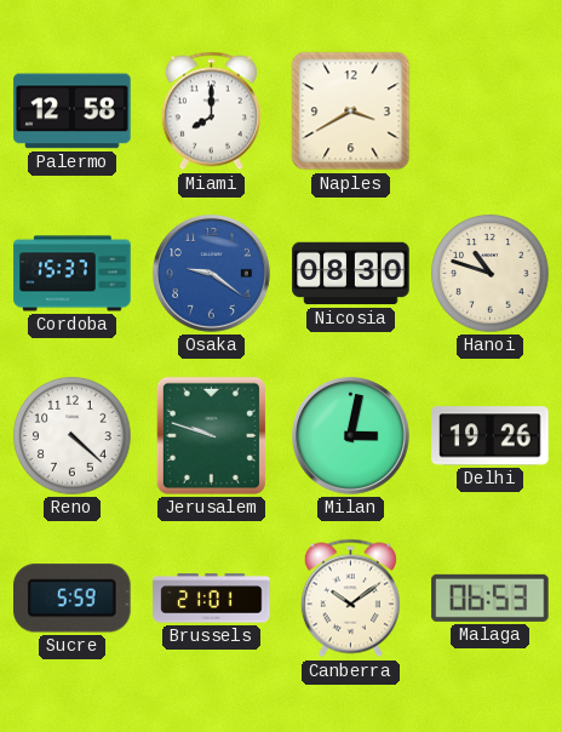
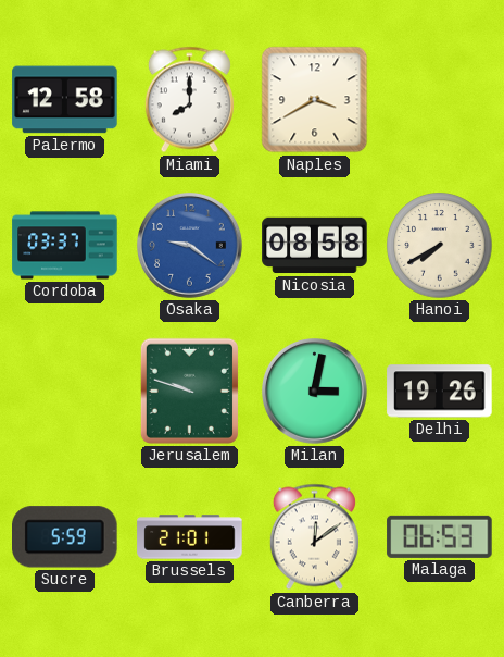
Cordoba: 15:37 -> 03:37
Nicosia: 08:30 -> 08:58
Hanoi: 10:48 -> 7:40
Reno: 4:22 -> none
Canberra: 10:09 -> 12:09
